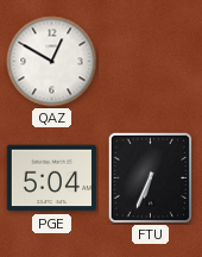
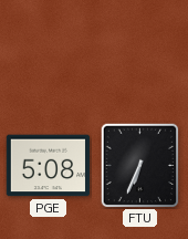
QAZ: 12:50 -> none
PGE: 5:04 -> 5:08
